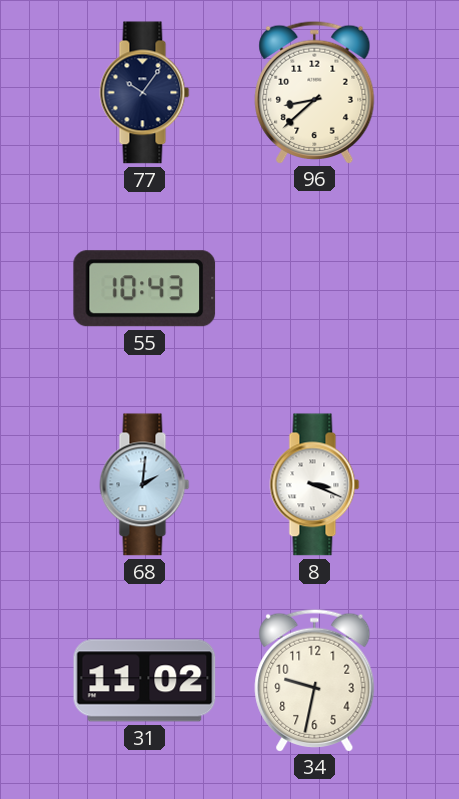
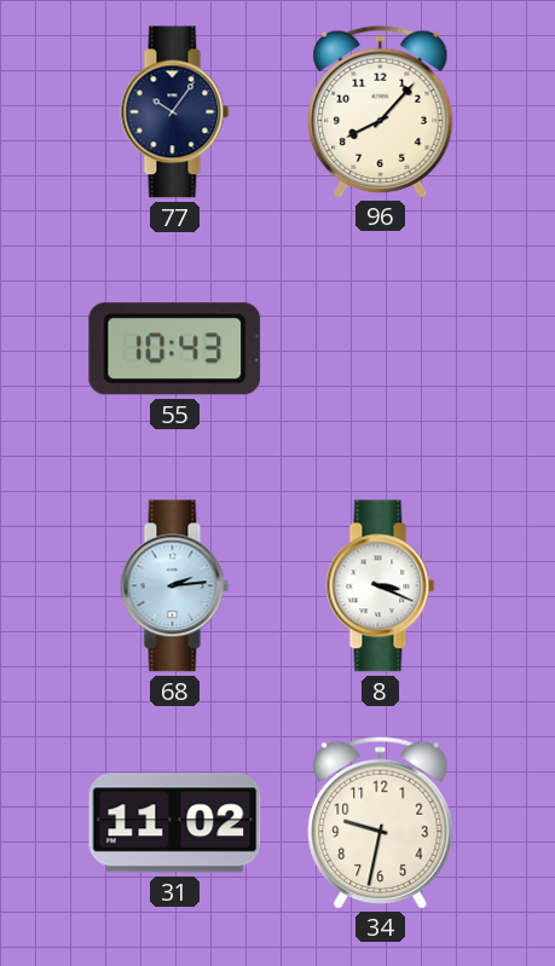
96: 8:38 -> 8:07
68: 2:01 -> 2:14
